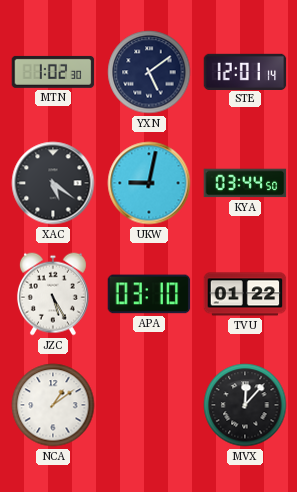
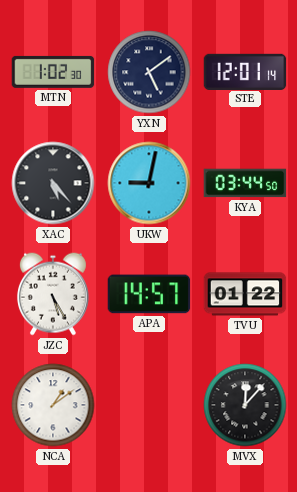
XAC: 5:21 -> 5:23
APA: 03:10 -> 14:57
